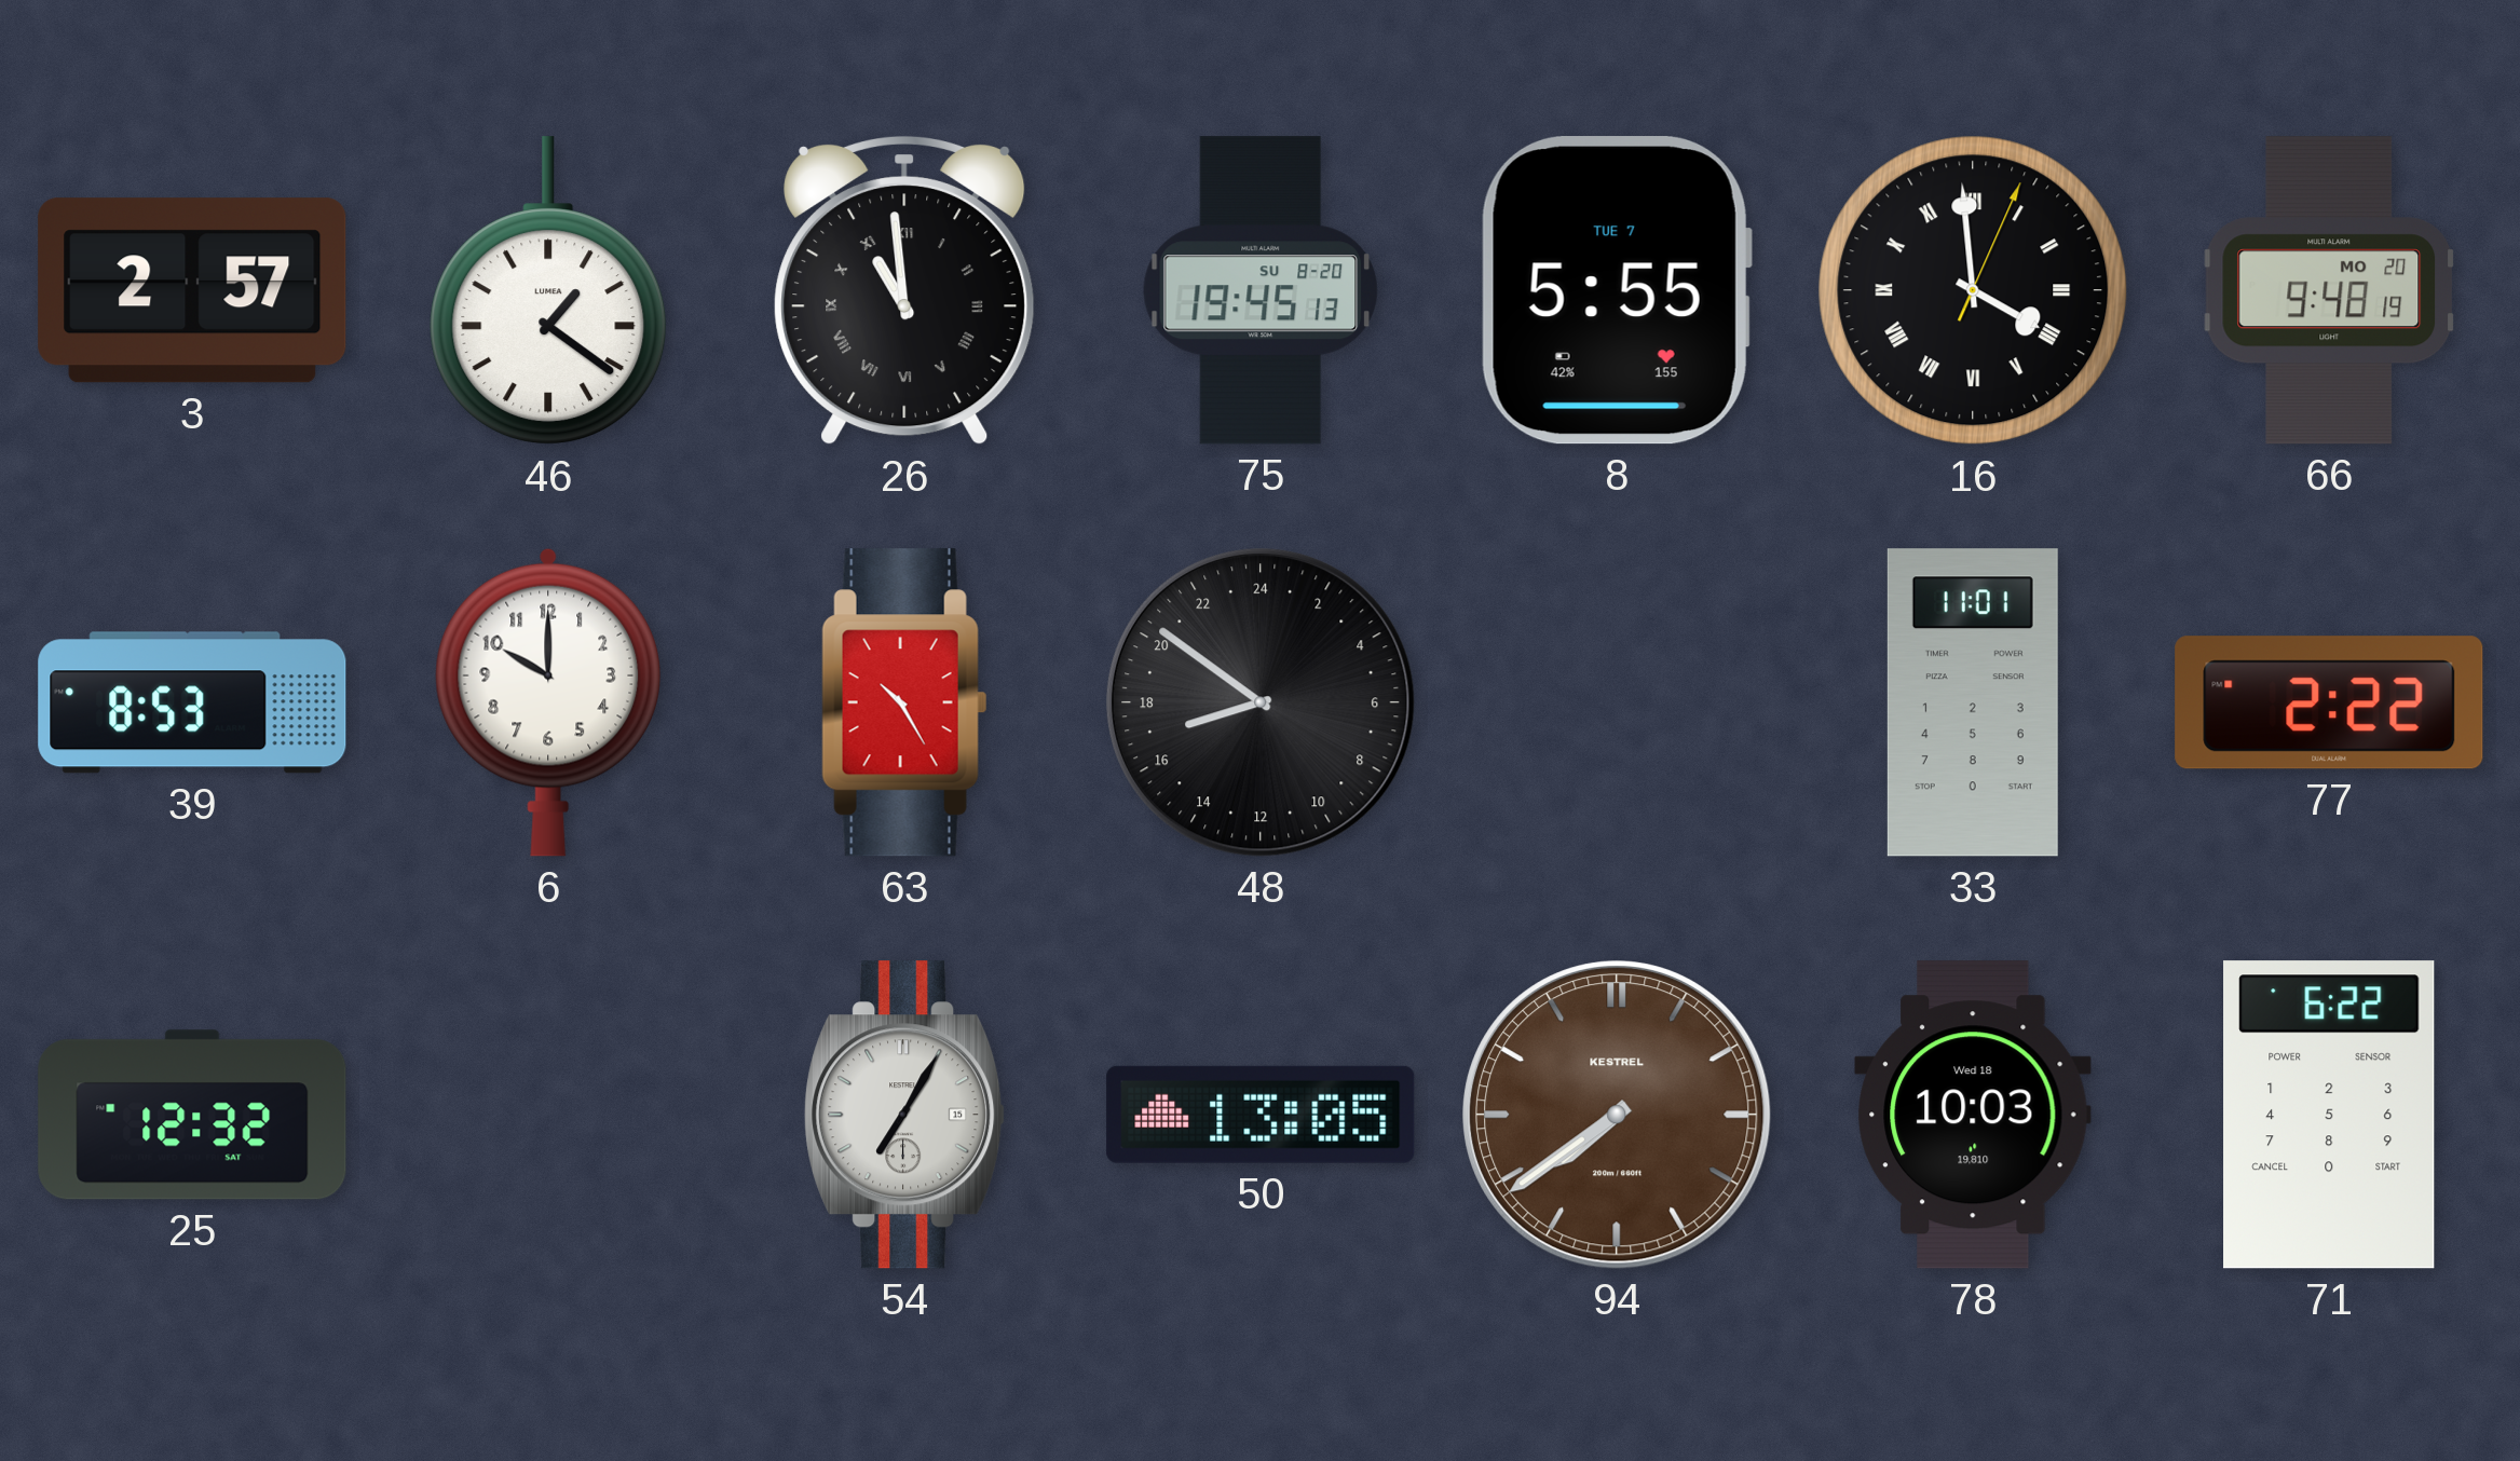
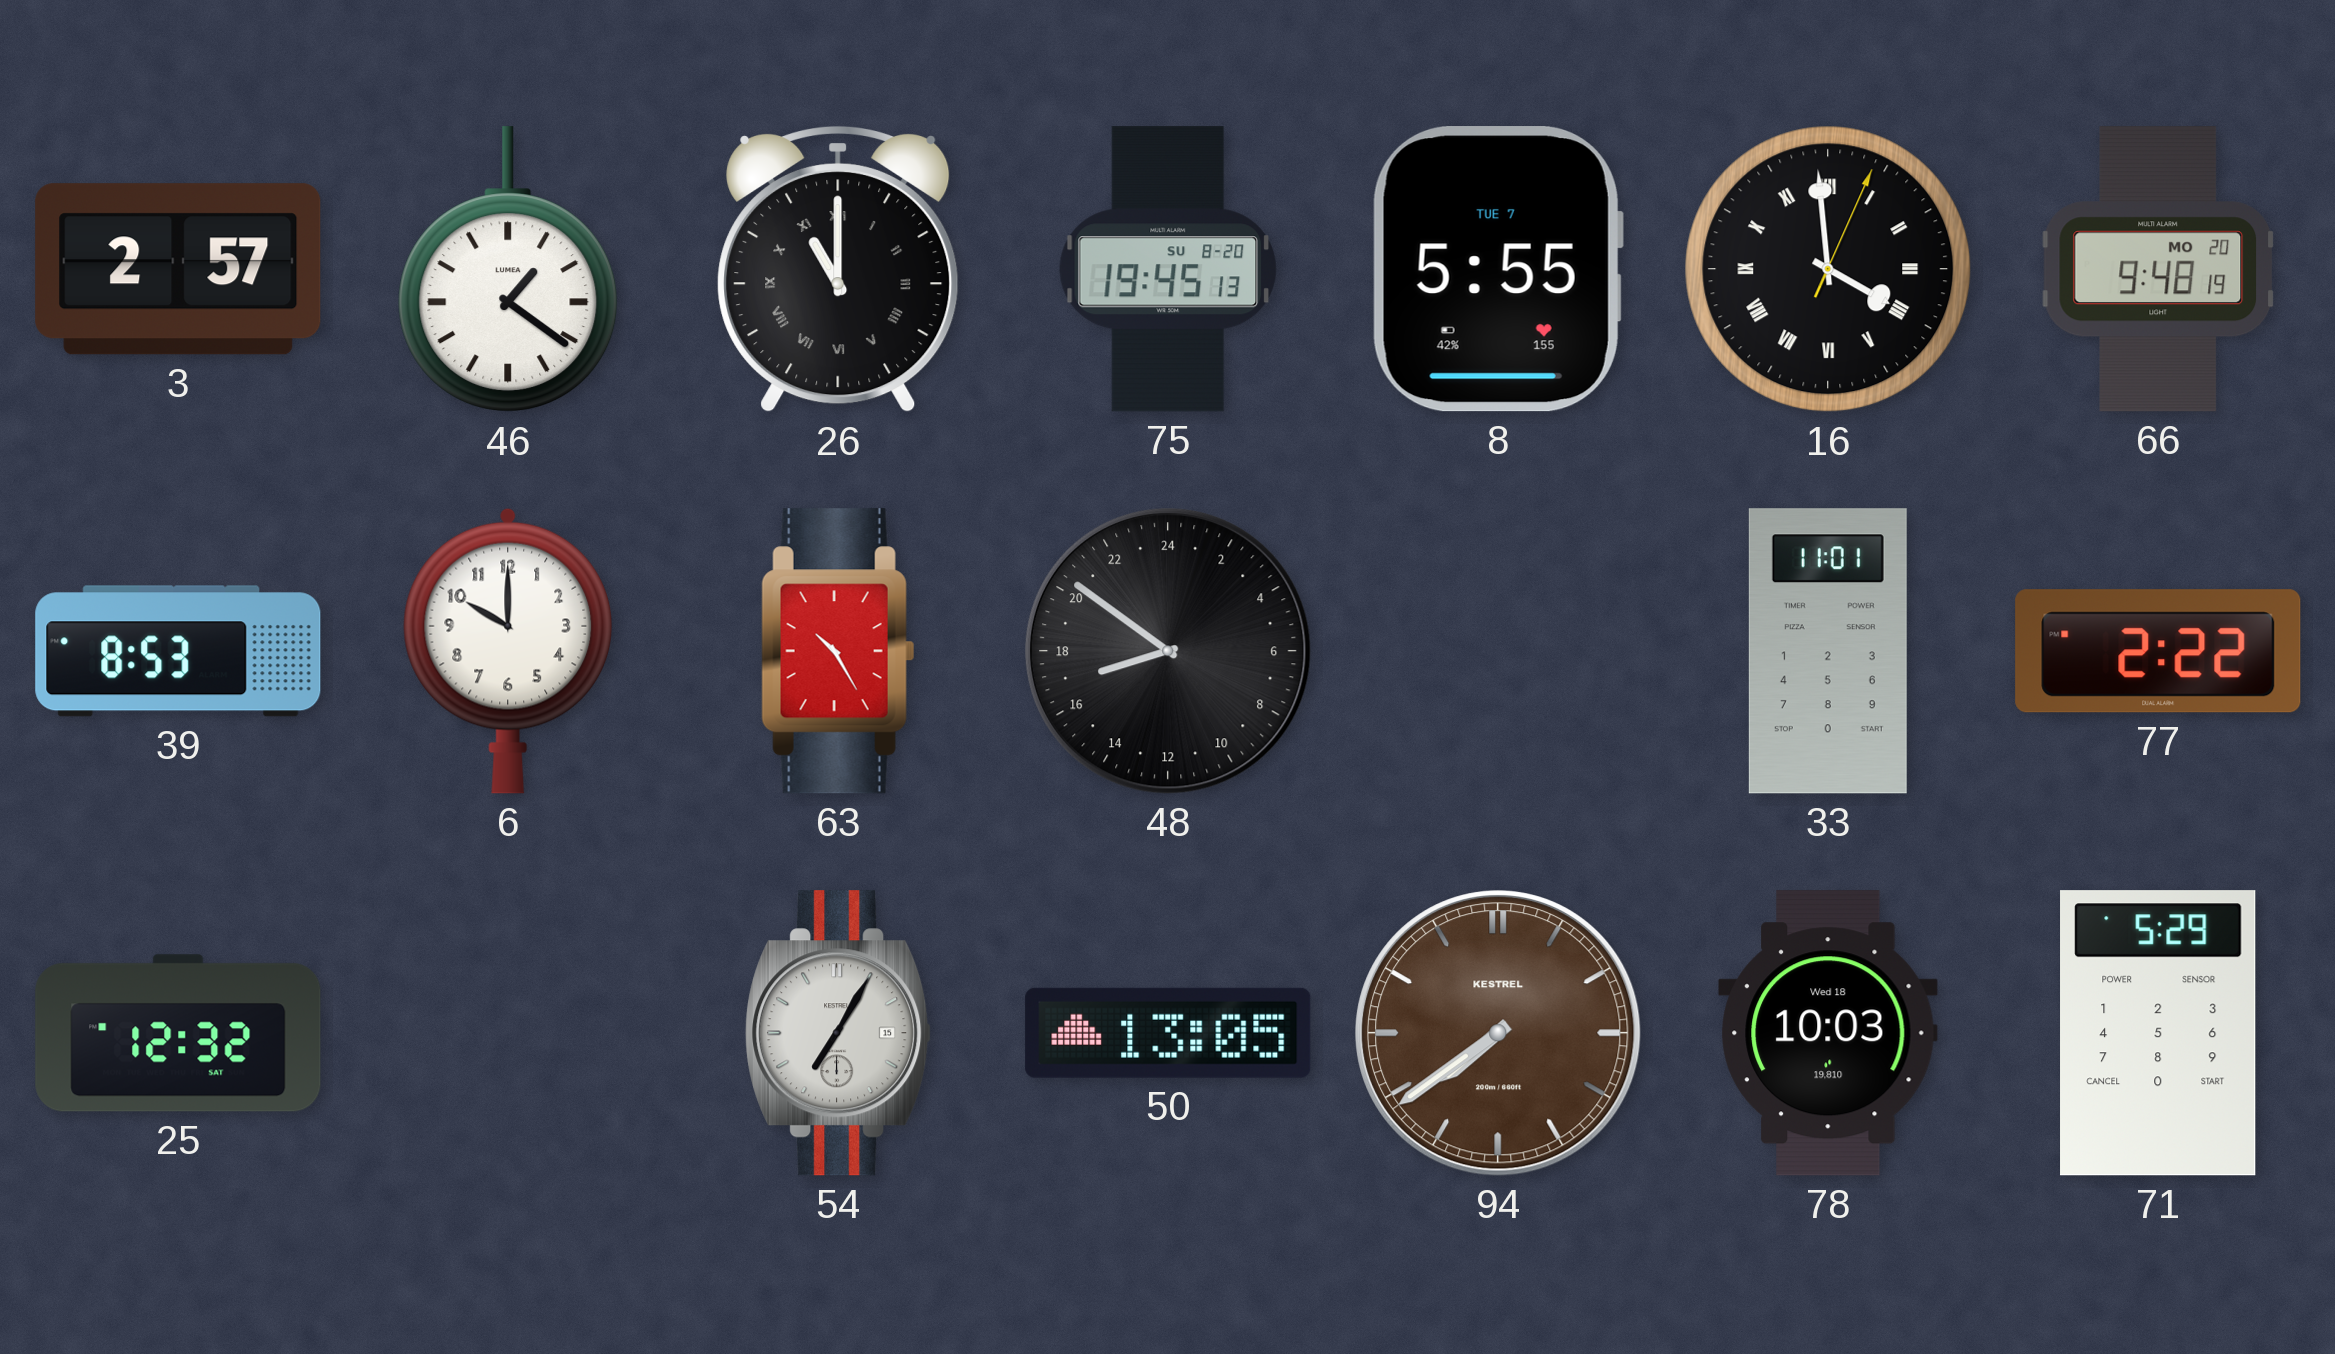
26: 10:59 -> 11:00
71: 6:22 -> 5:29
